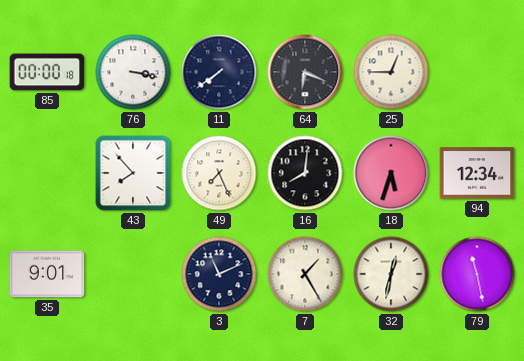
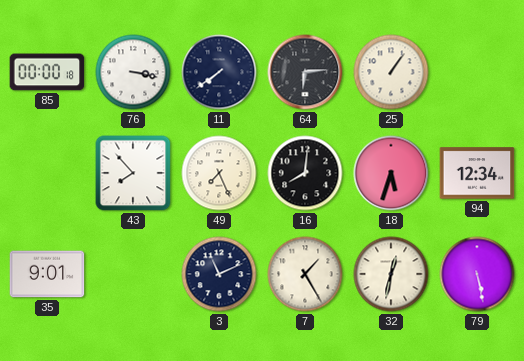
64: 6:19 -> 6:14
25: 12:45 -> 1:06
79: 11:28 -> 5:28
